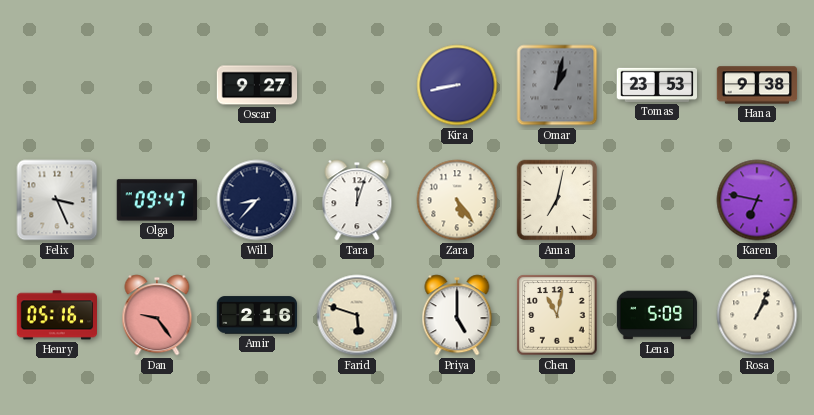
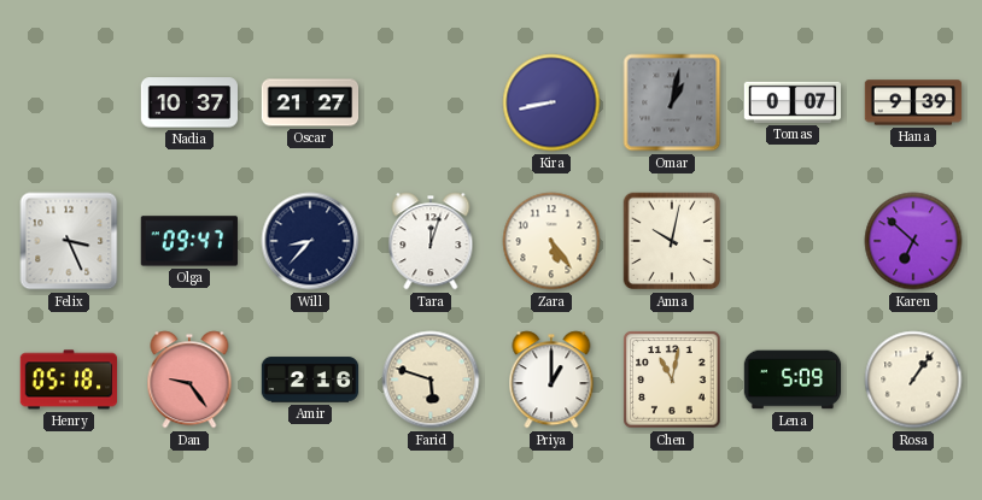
Nadia: none -> 10:37
Oscar: 9:27 -> 21:27
Tomas: 23:53 -> 0:07
Hana: 9:38 -> 9:39
Anna: 7:02 -> 10:02
Karen: 6:47 -> 6:52
Henry: 05:16 -> 05:18
Priya: 5:00 -> 1:00
Rosa: 1:04 -> 1:06
